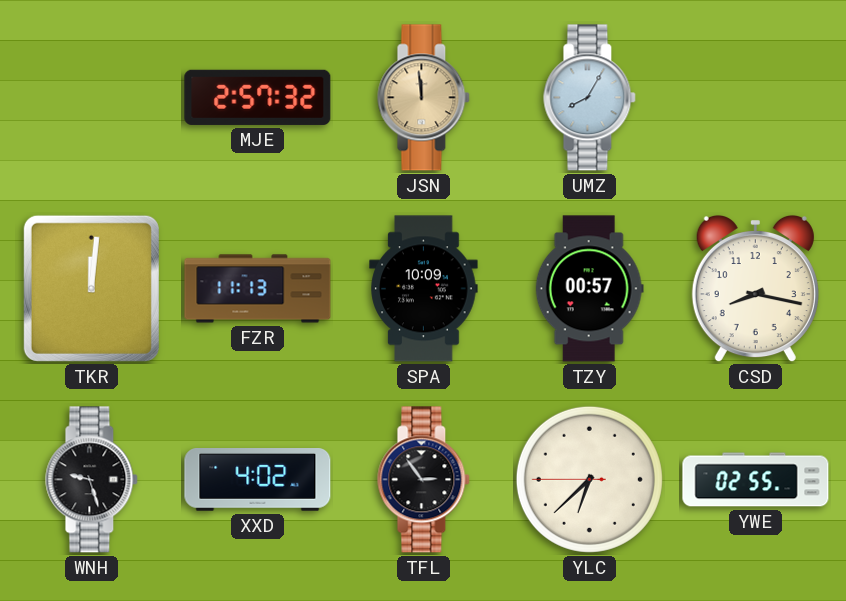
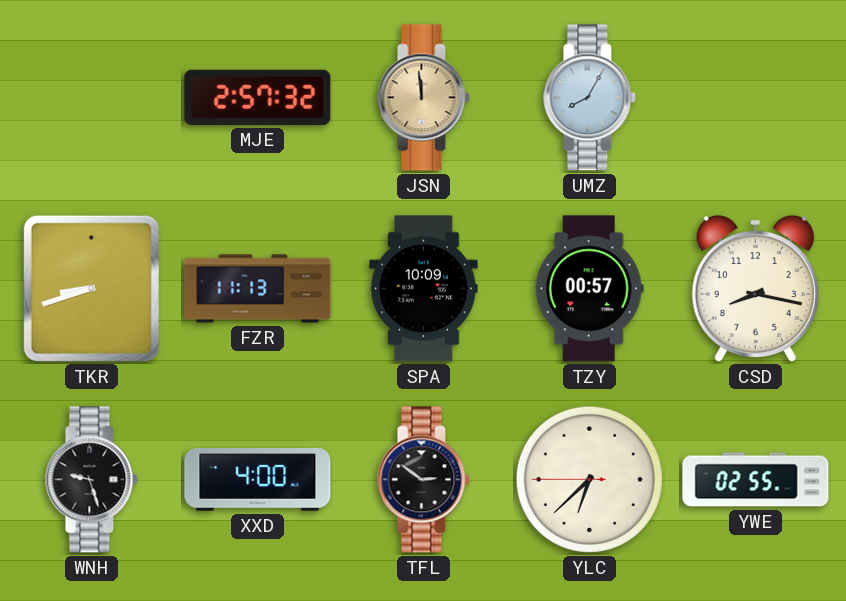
TKR: 12:01 -> 8:42
XXD: 4:02 -> 4:00
TFL: 2:54 -> 2:51
